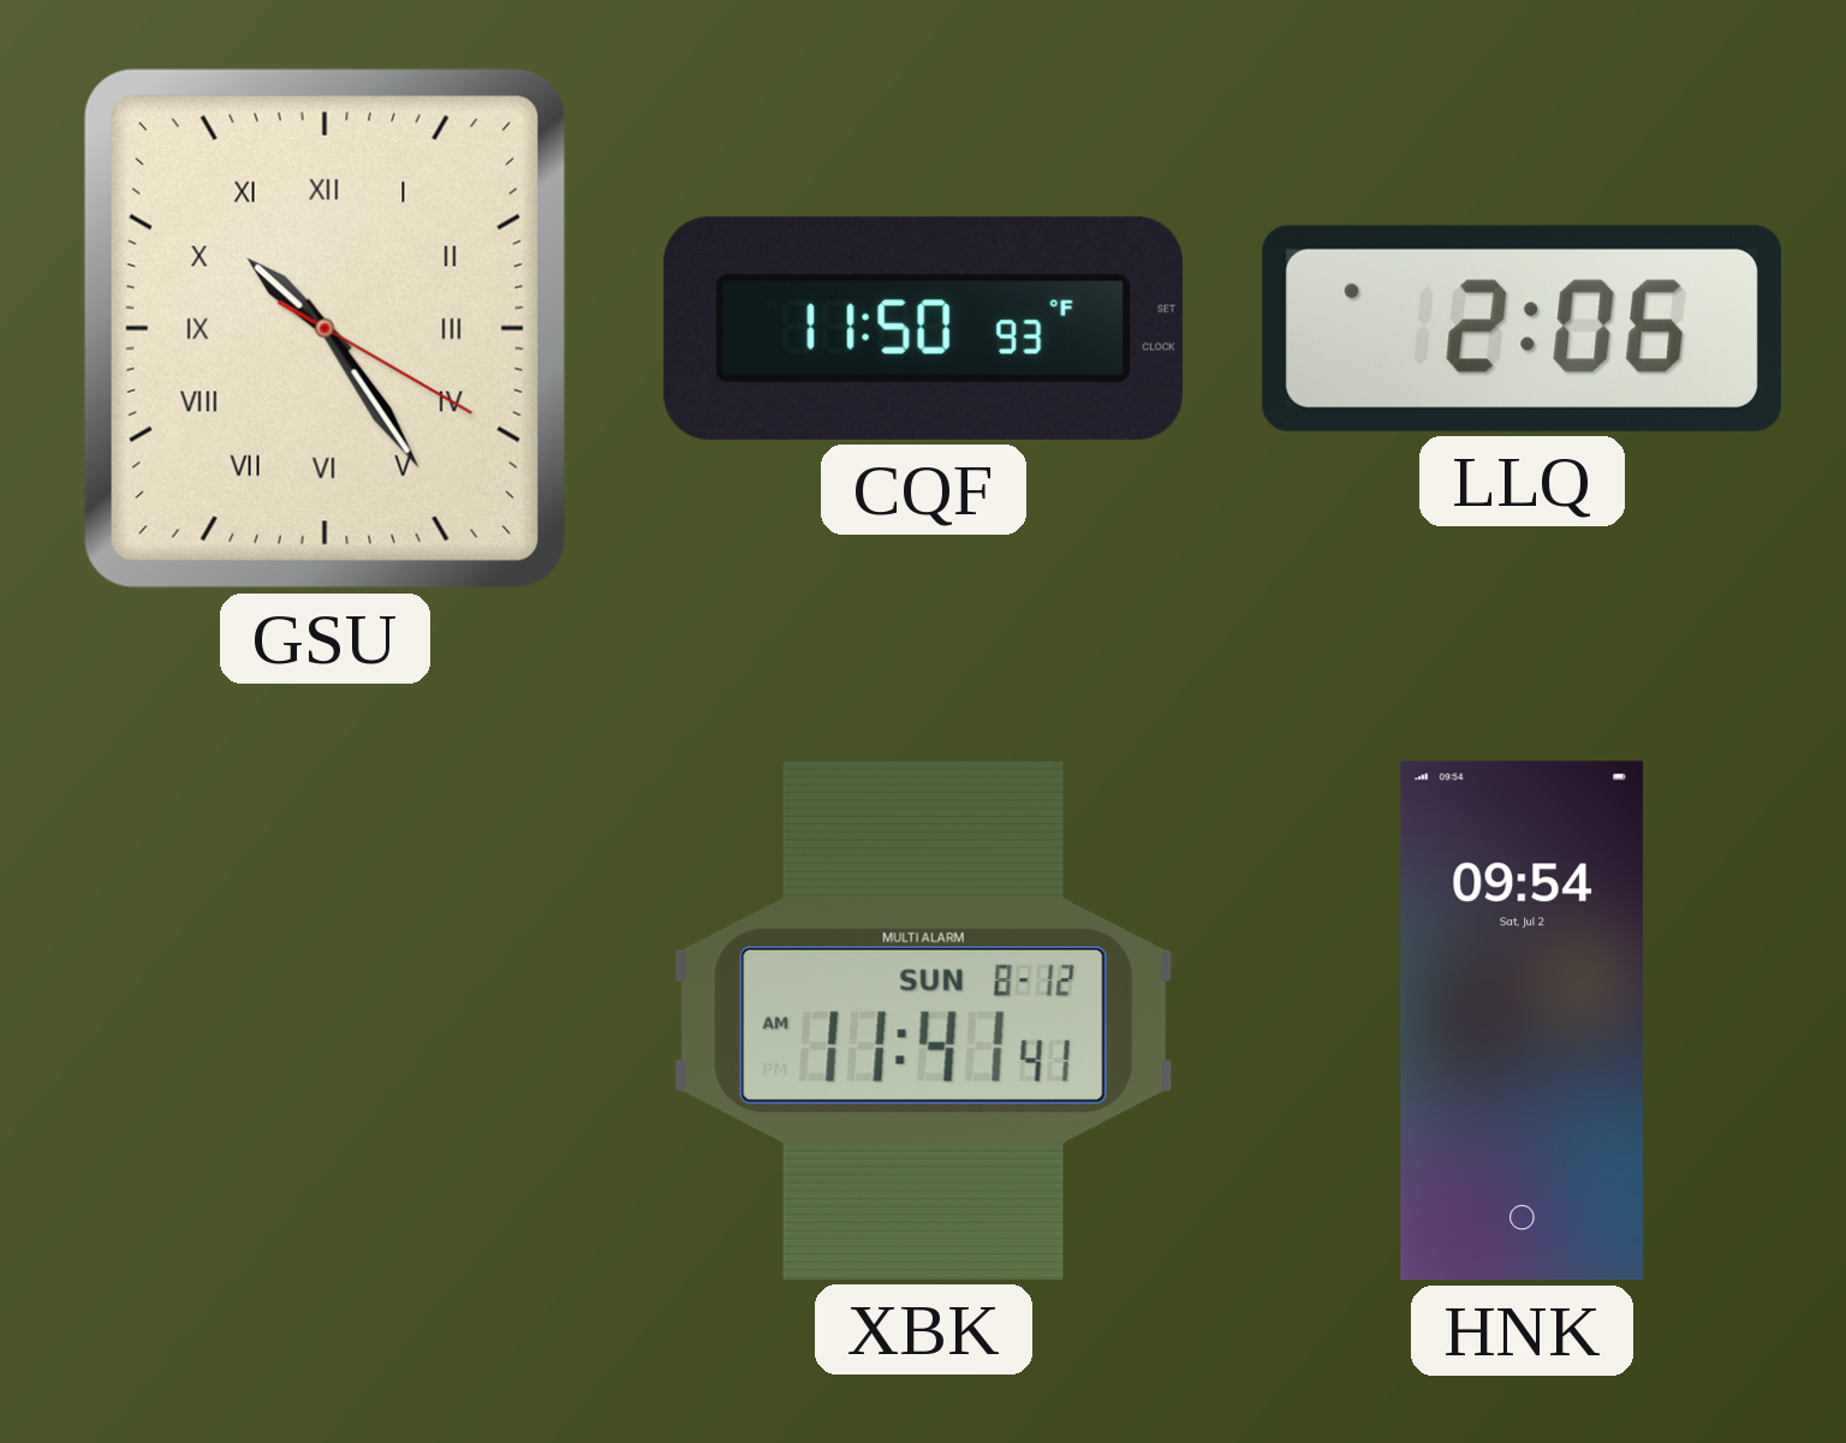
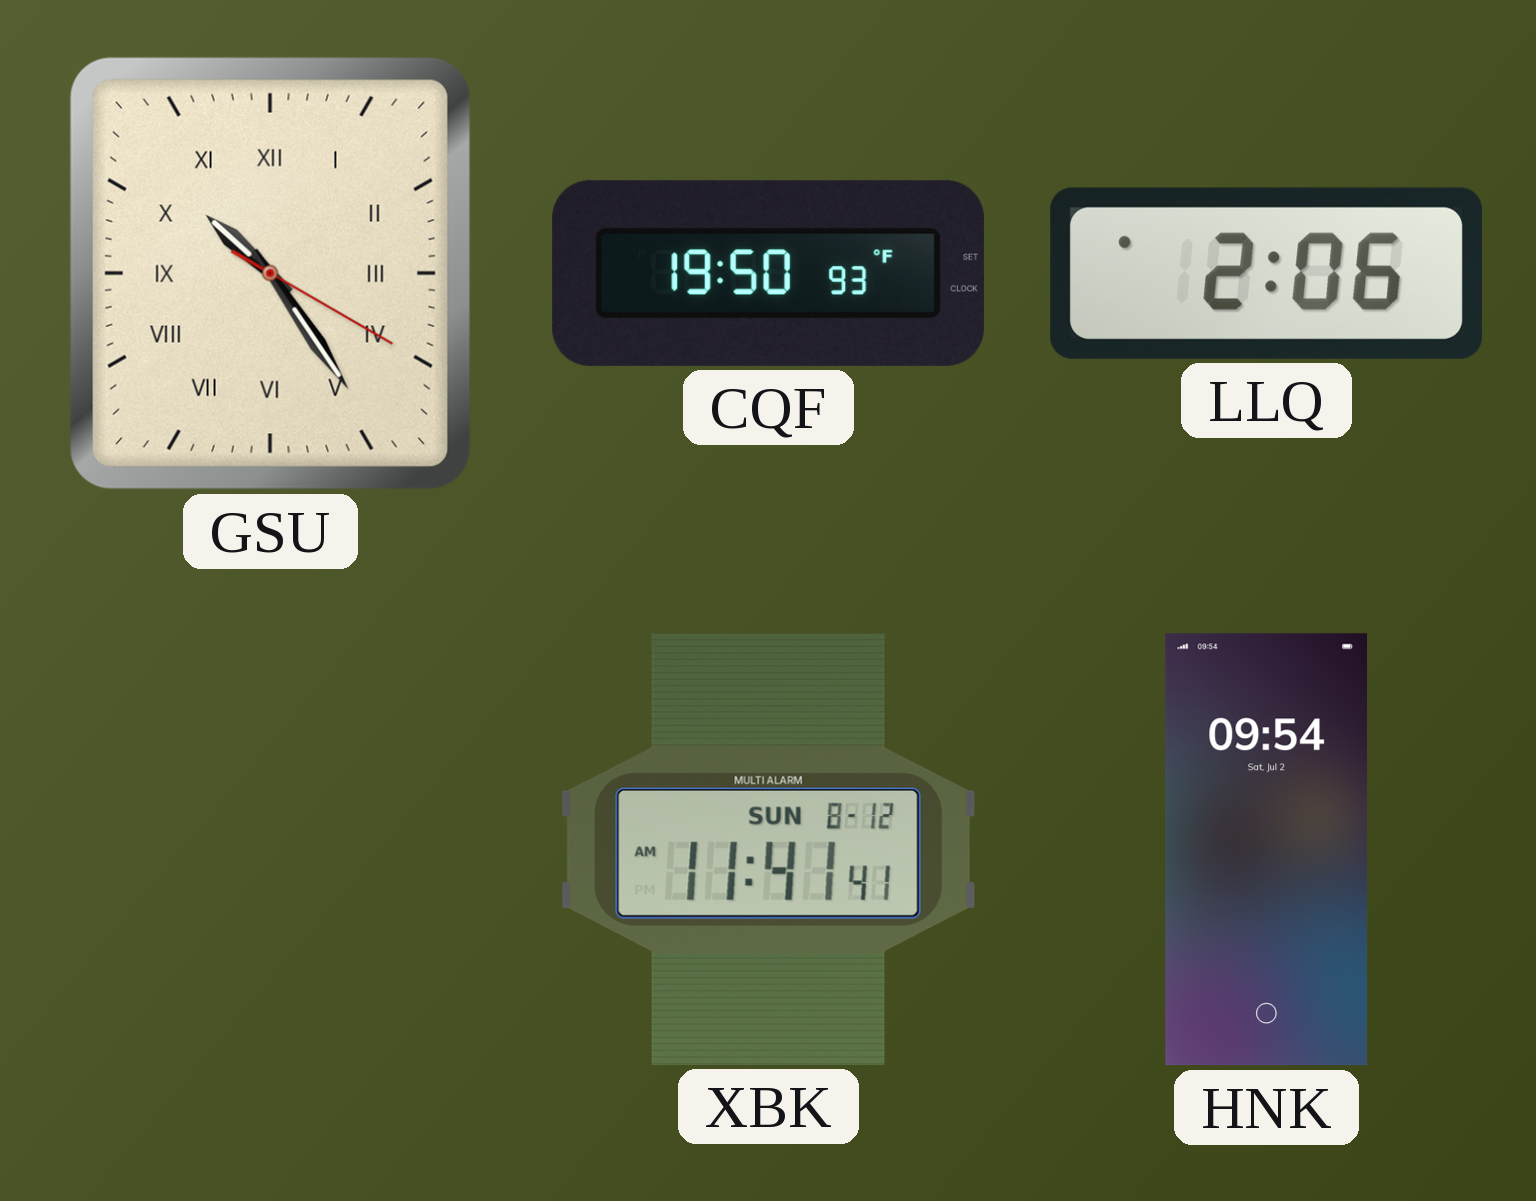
CQF: 11:50 -> 19:50
